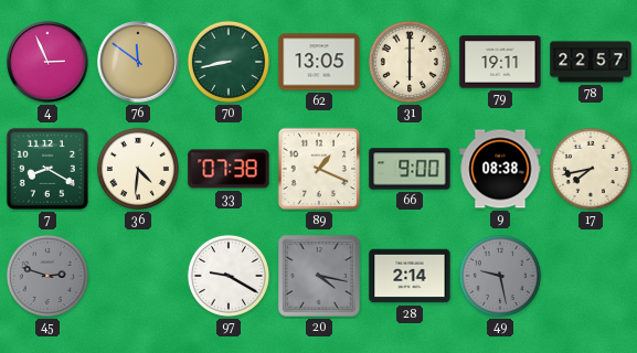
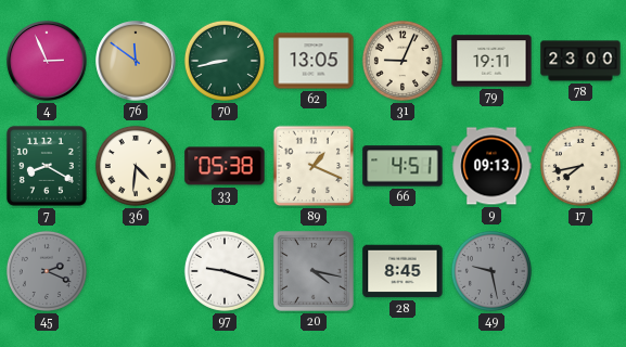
31: 6:00 -> 9:04
78: 22:57 -> 23:00
33: 07:38 -> 05:38
66: 9:00 -> 4:51
9: 08:38 -> 09:13
45: 2:48 -> 2:19
97: 9:20 -> 9:18
28: 2:14 -> 8:45
